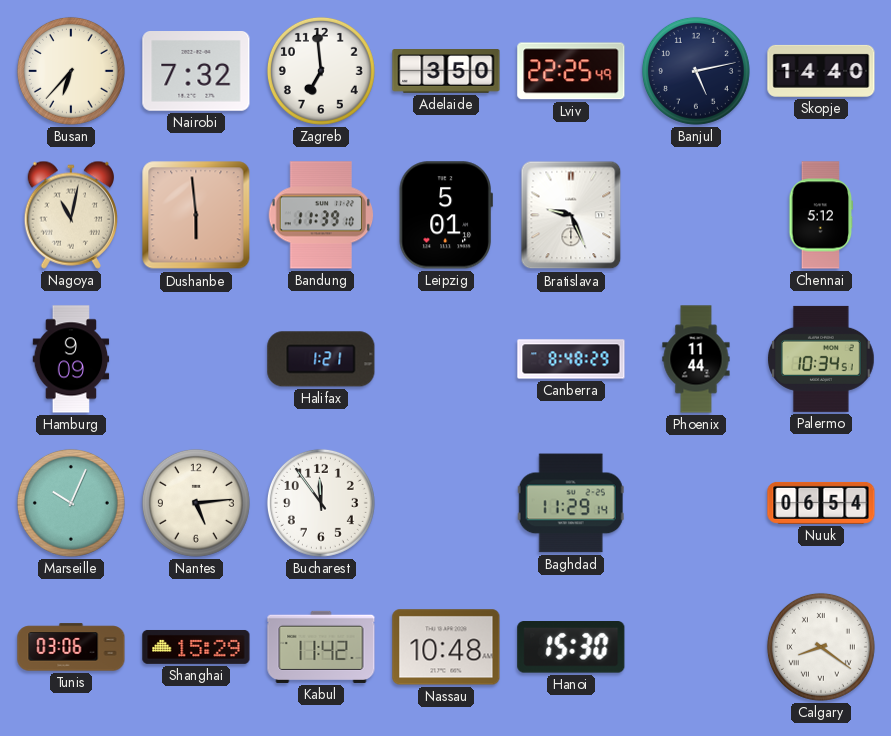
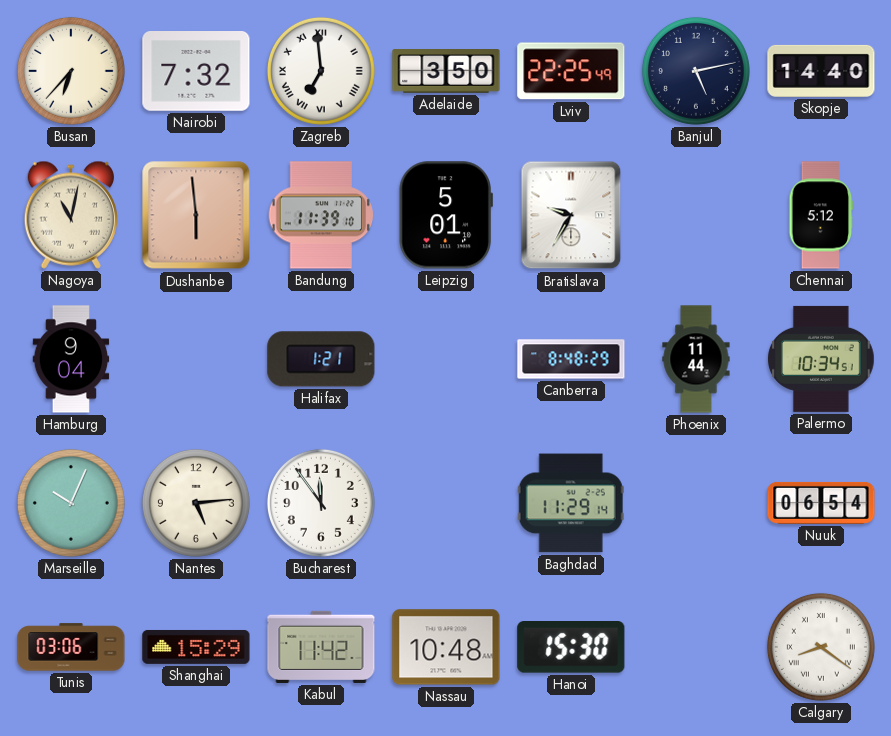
Zagreb numerals: Arabic -> Roman
Bratislava: 9:26 -> 9:35
Hamburg: 9:09 -> 9:04
